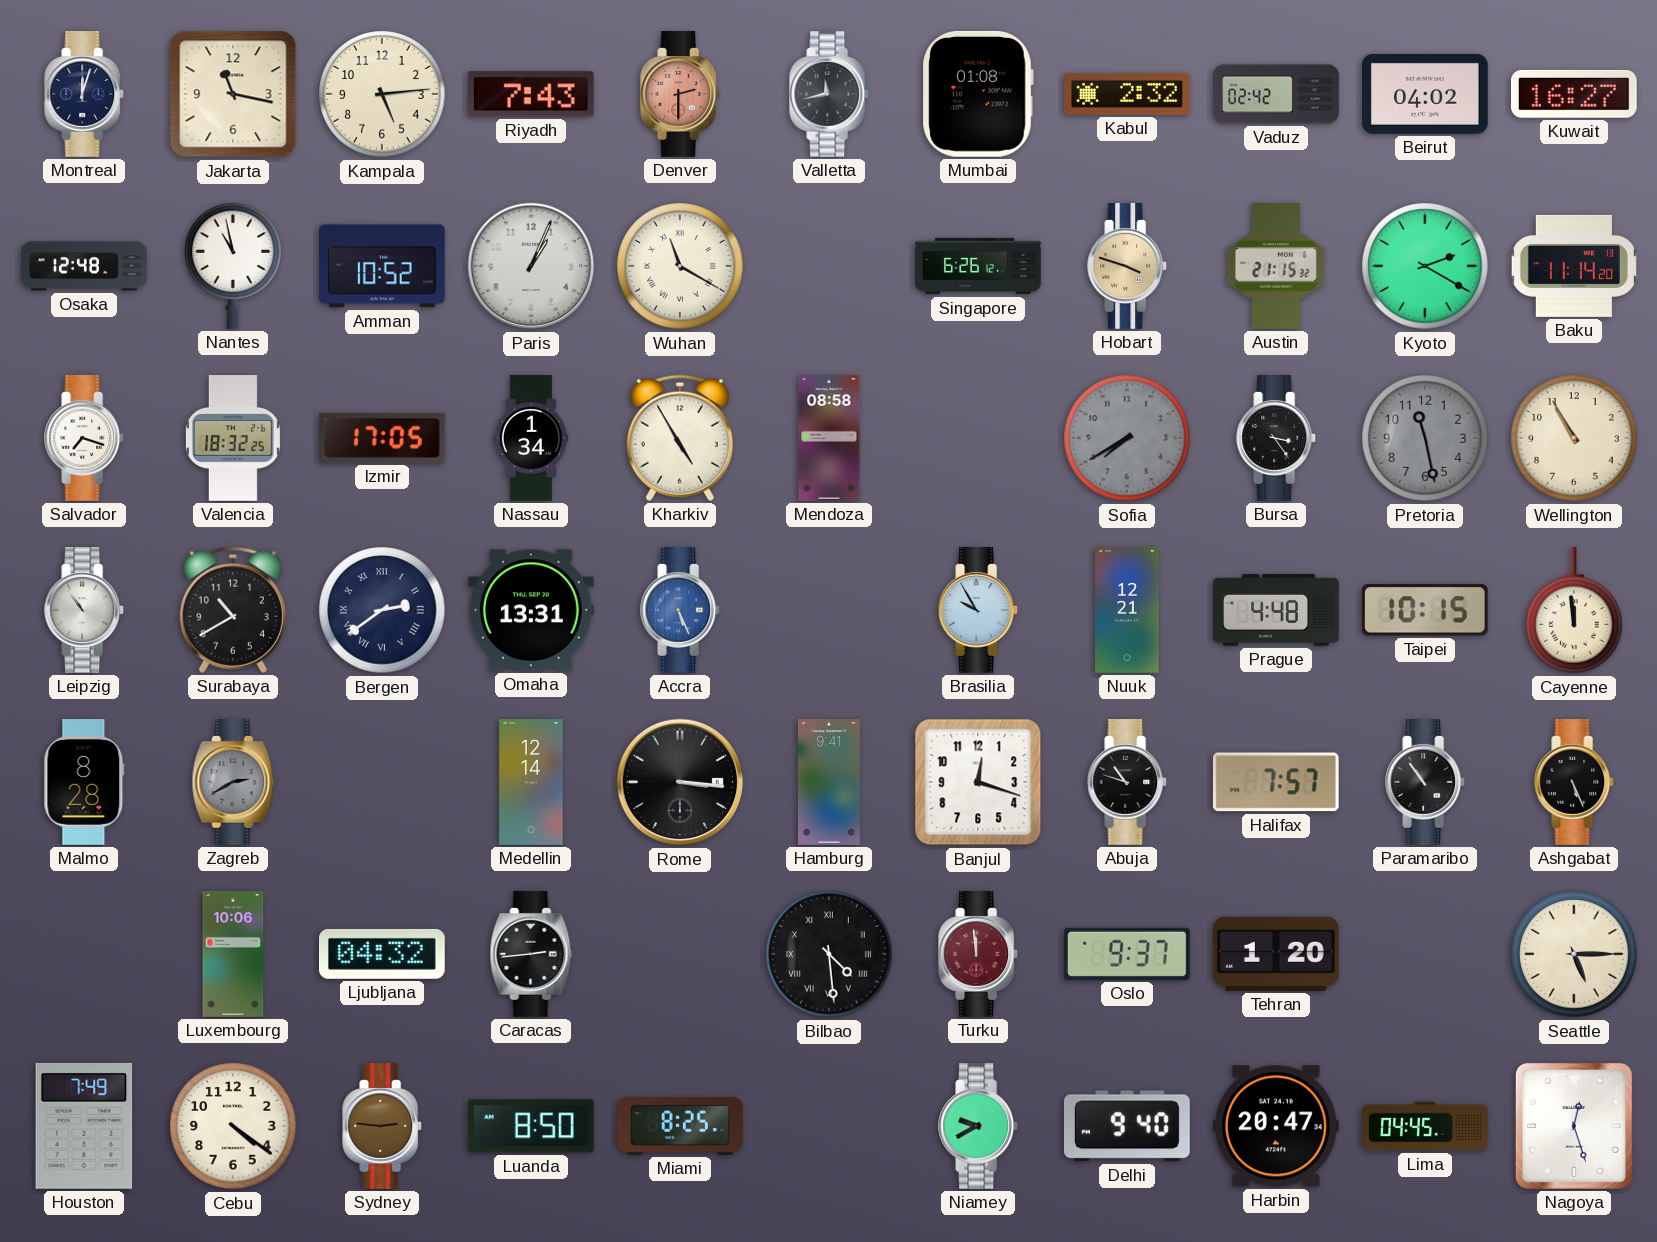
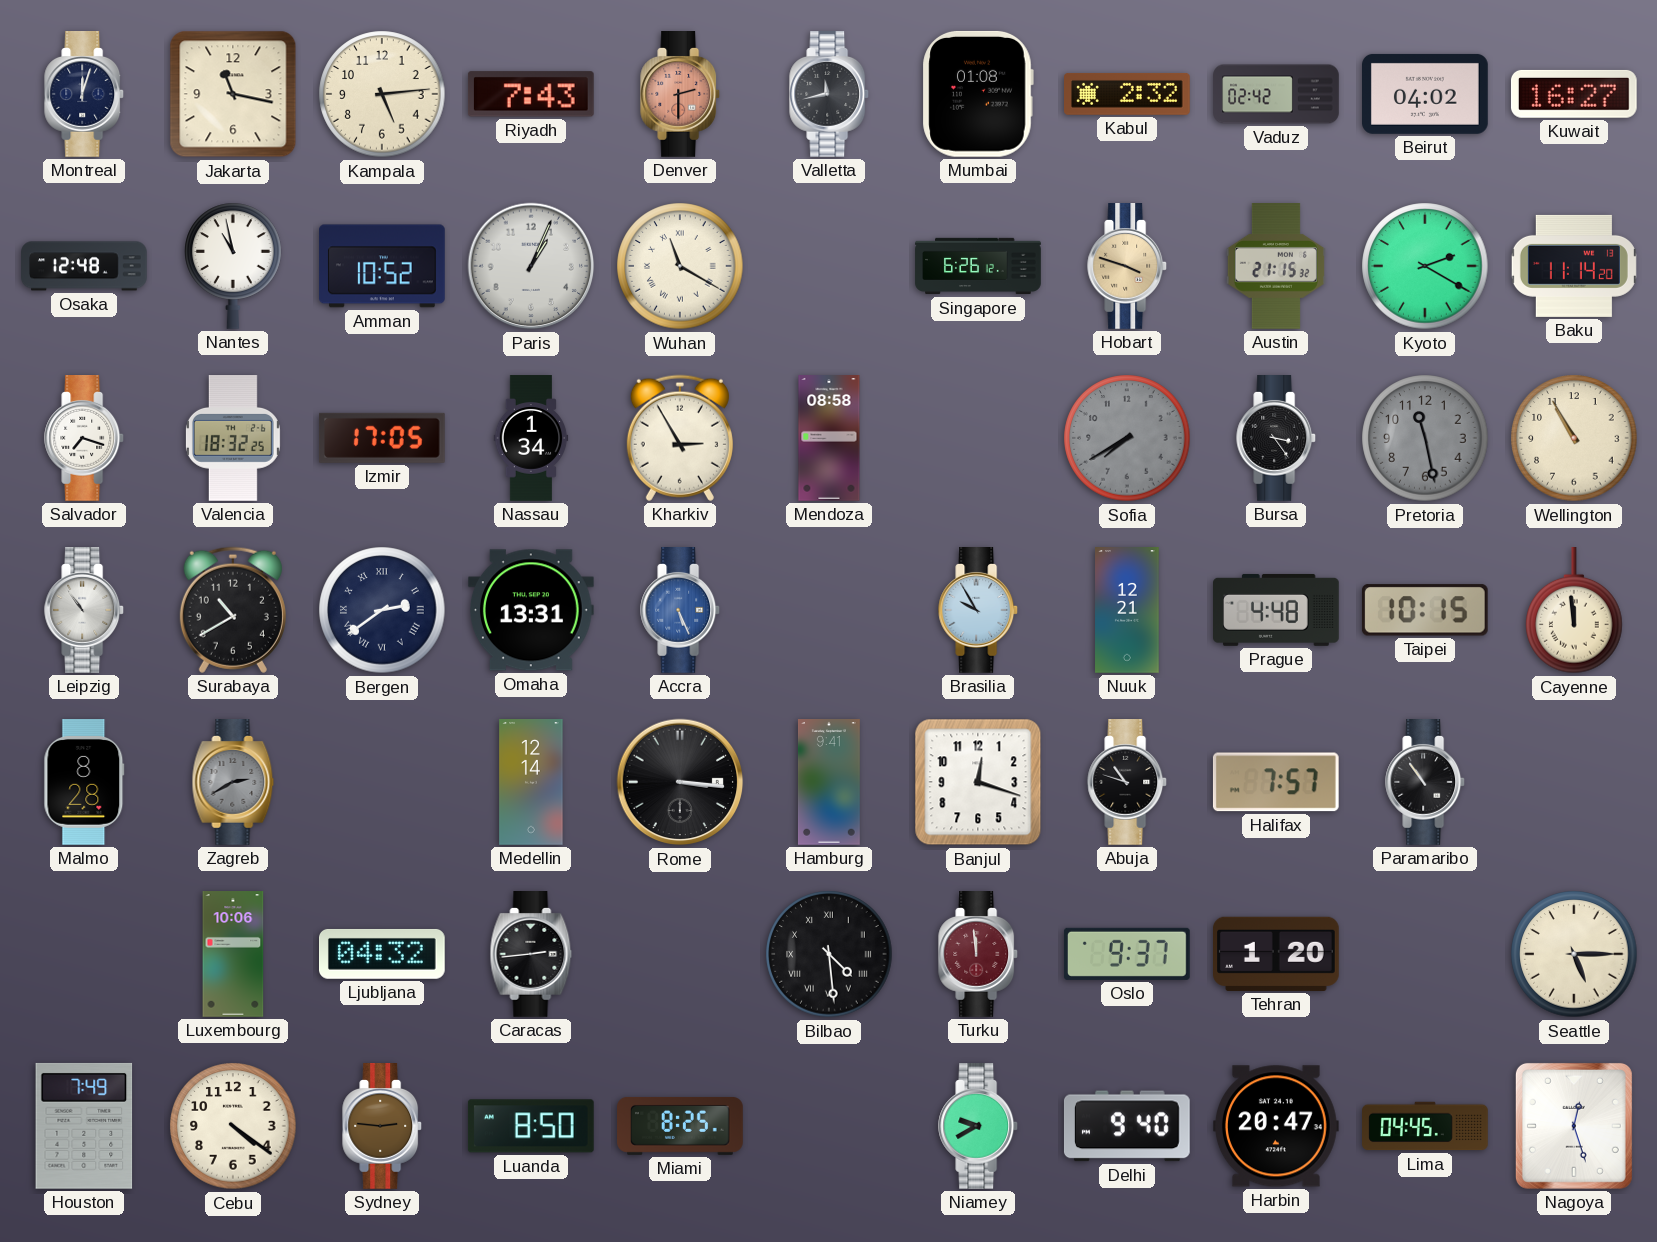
Kharkiv: 4:55 -> 2:55
Ashgabat: 5:26 -> none
